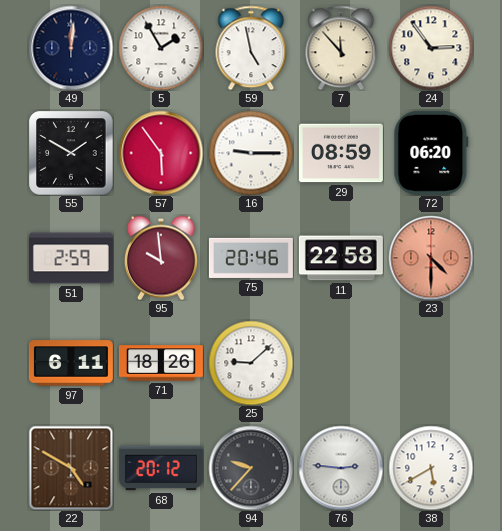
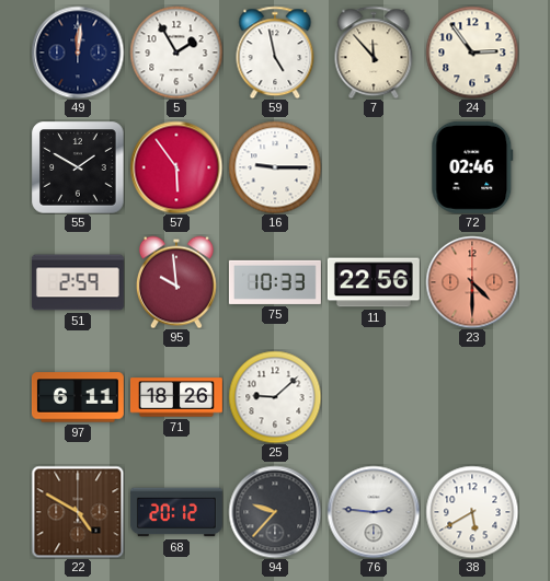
29: 08:59 -> none
72: 06:20 -> 02:46
75: 20:46 -> 10:33
11: 22:58 -> 22:56
